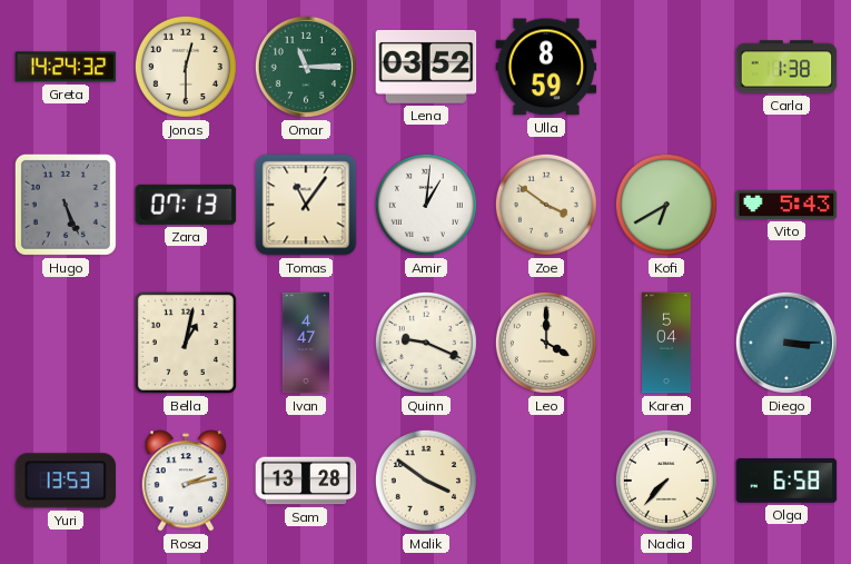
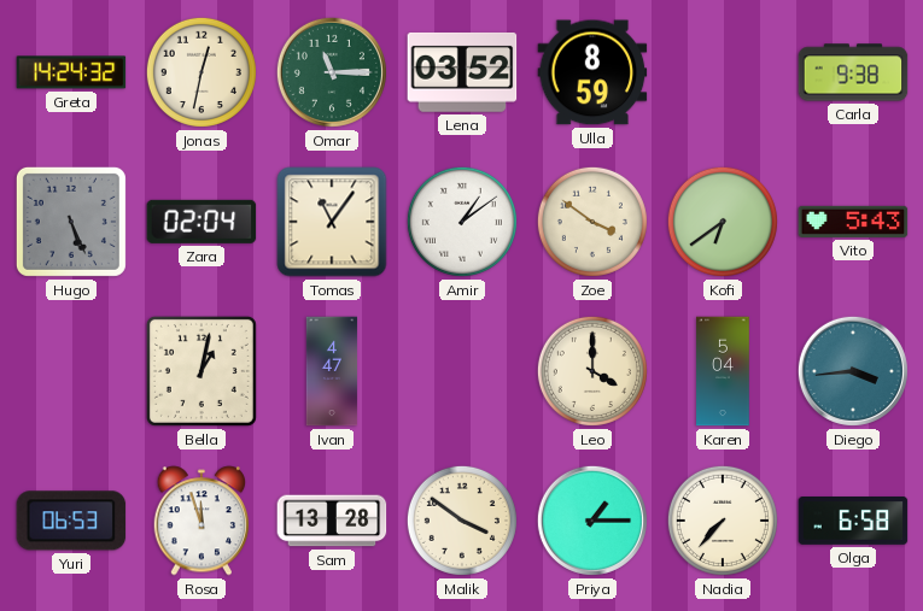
Jonas: 12:30 -> 12:32
Carla: 1:38 -> 9:38
Zara: 07:13 -> 02:04
Amir: 1:01 -> 1:09
Kofi: 6:40 -> 6:39
Quinn: 9:19 -> none
Diego: 3:15 -> 3:44
Yuri: 13:53 -> 06:53
Rosa: 2:13 -> 11:57
Priya: none -> 1:15
